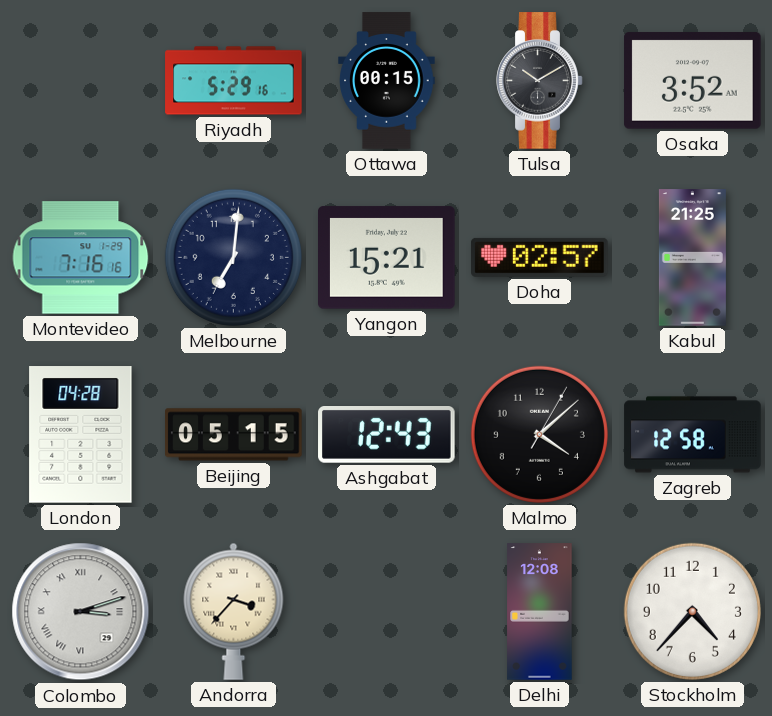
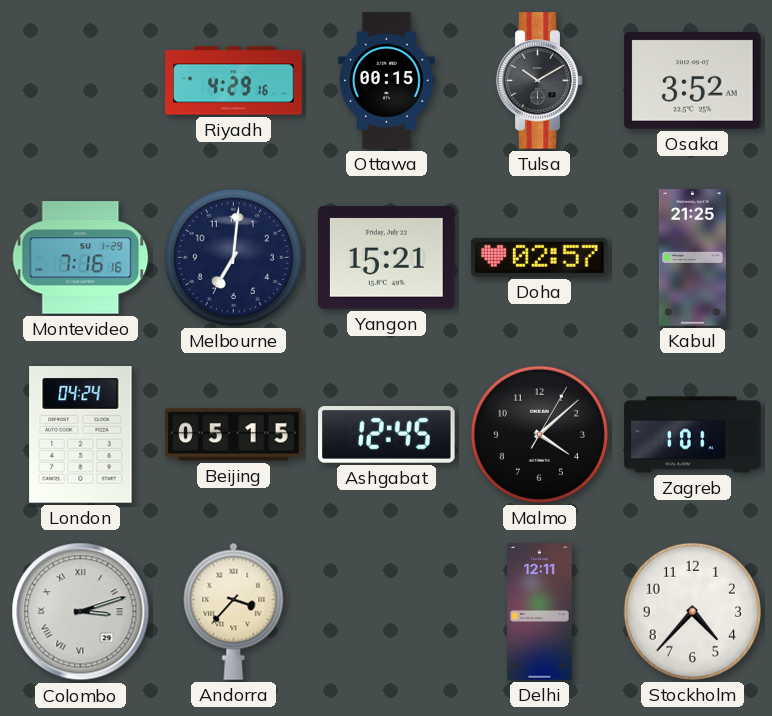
Riyadh: 5:29 -> 4:29
London: 04:28 -> 04:24
Ashgabat: 12:43 -> 12:45
Zagreb: 12:58 -> 1:01
Delhi: 12:08 -> 12:11
